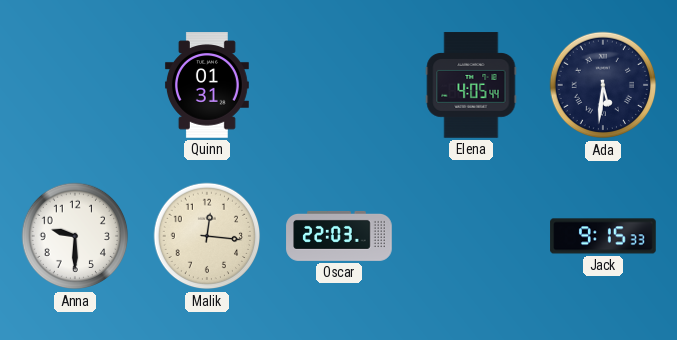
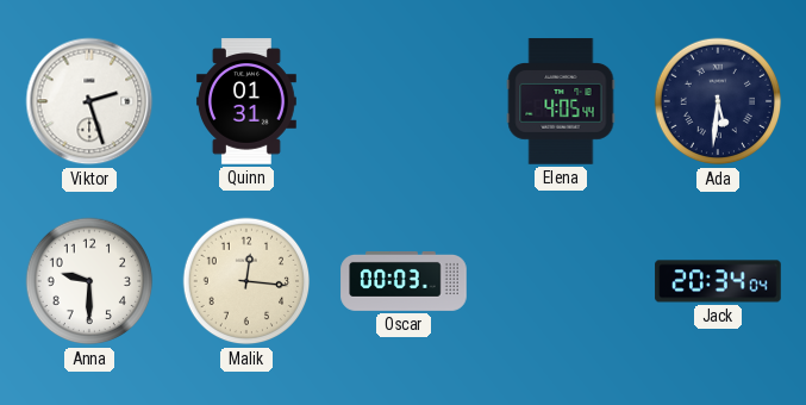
Viktor: none -> 2:27
Oscar: 22:03 -> 00:03
Jack: 9:15 -> 20:34
